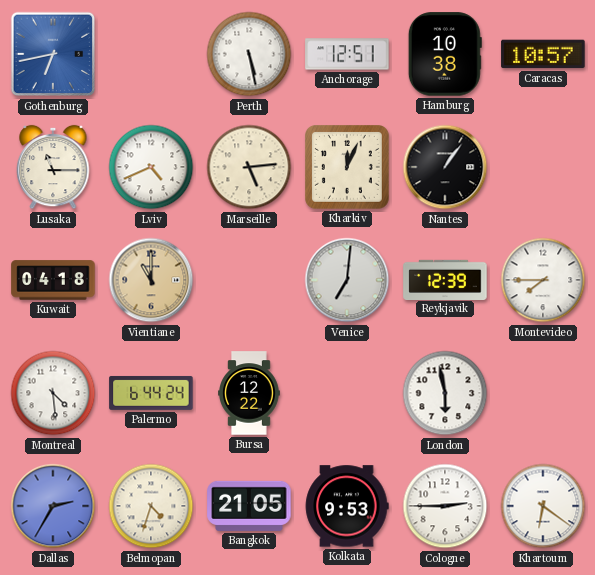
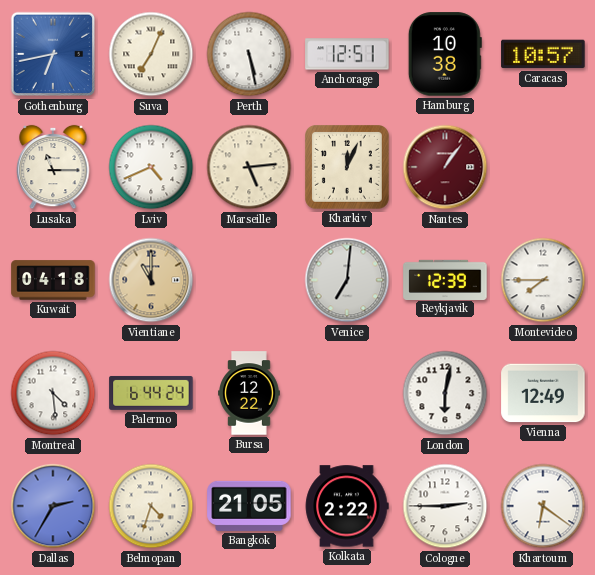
Suva: none -> 7:04
Nantes dial: black -> burgundy
London: 5:58 -> 6:02
Vienna: none -> 12:49
Kolkata: 9:53 -> 2:22
